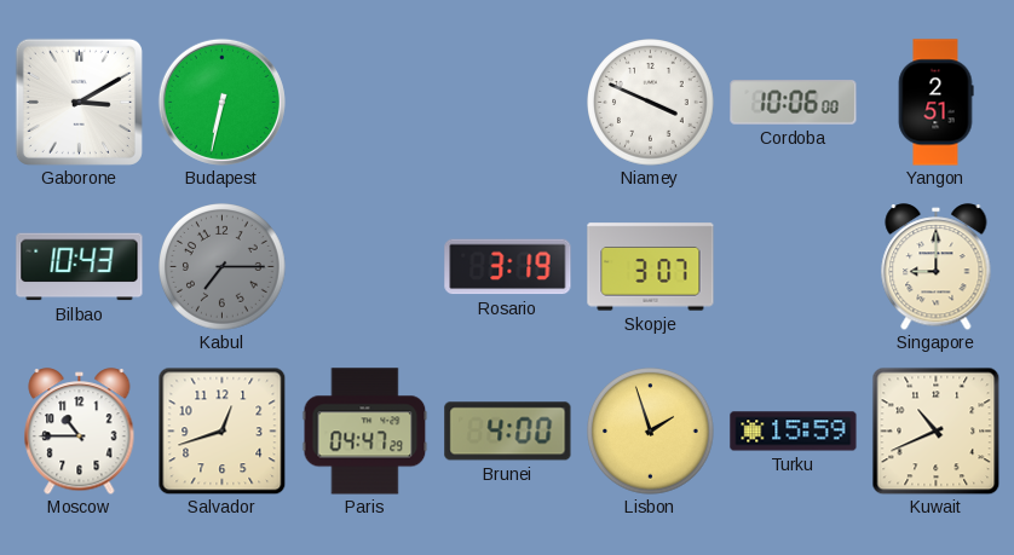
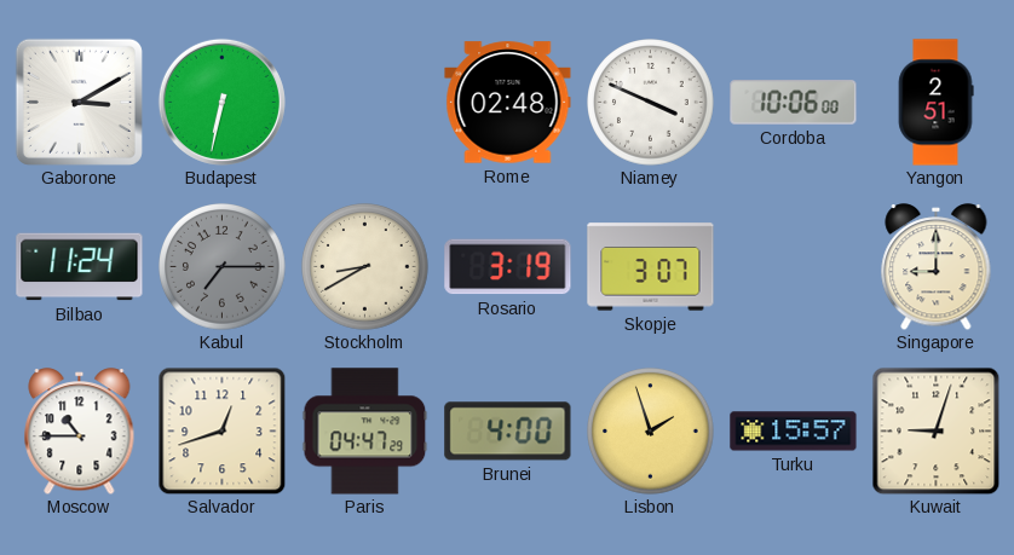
Rome: none -> 02:48
Bilbao: 10:43 -> 11:24
Stockholm: none -> 8:40
Turku: 15:59 -> 15:57
Kuwait: 10:41 -> 9:03
